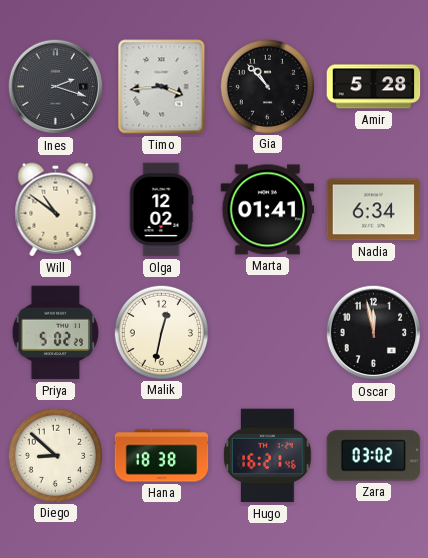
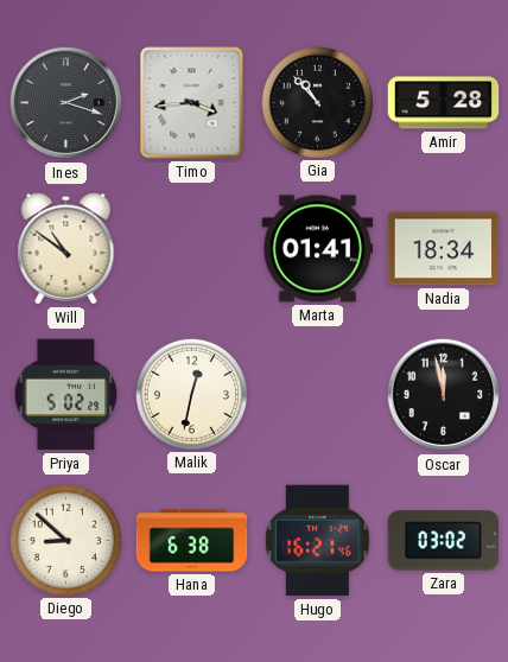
Olga: 12:02 -> none
Nadia: 6:34 -> 18:34
Hana: 18:38 -> 6:38
